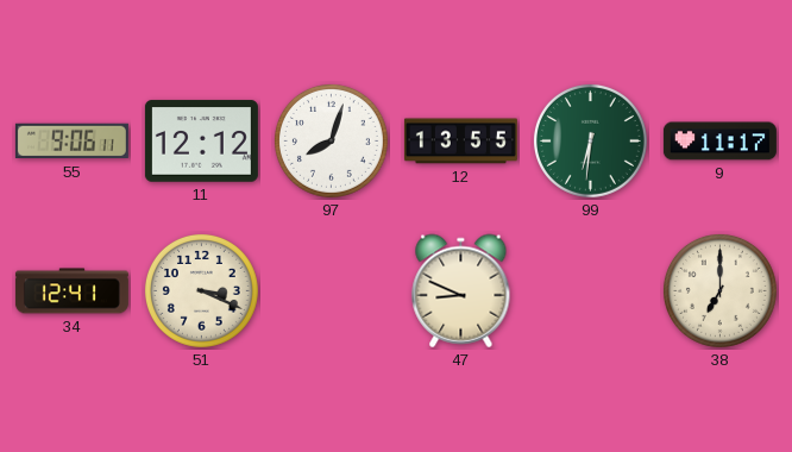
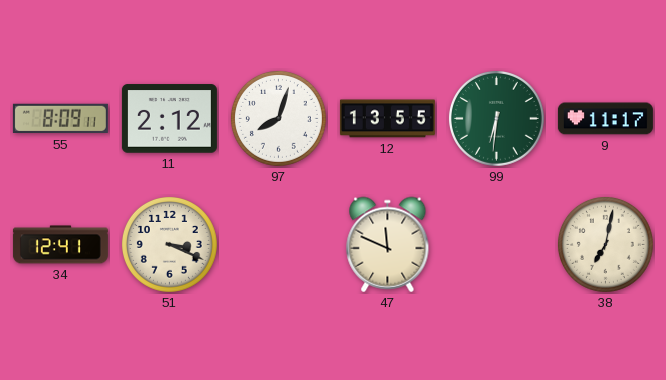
55: 9:06 -> 8:09
11: 12:12 -> 2:12
47: 8:49 -> 11:49
38: 7:00 -> 7:02
